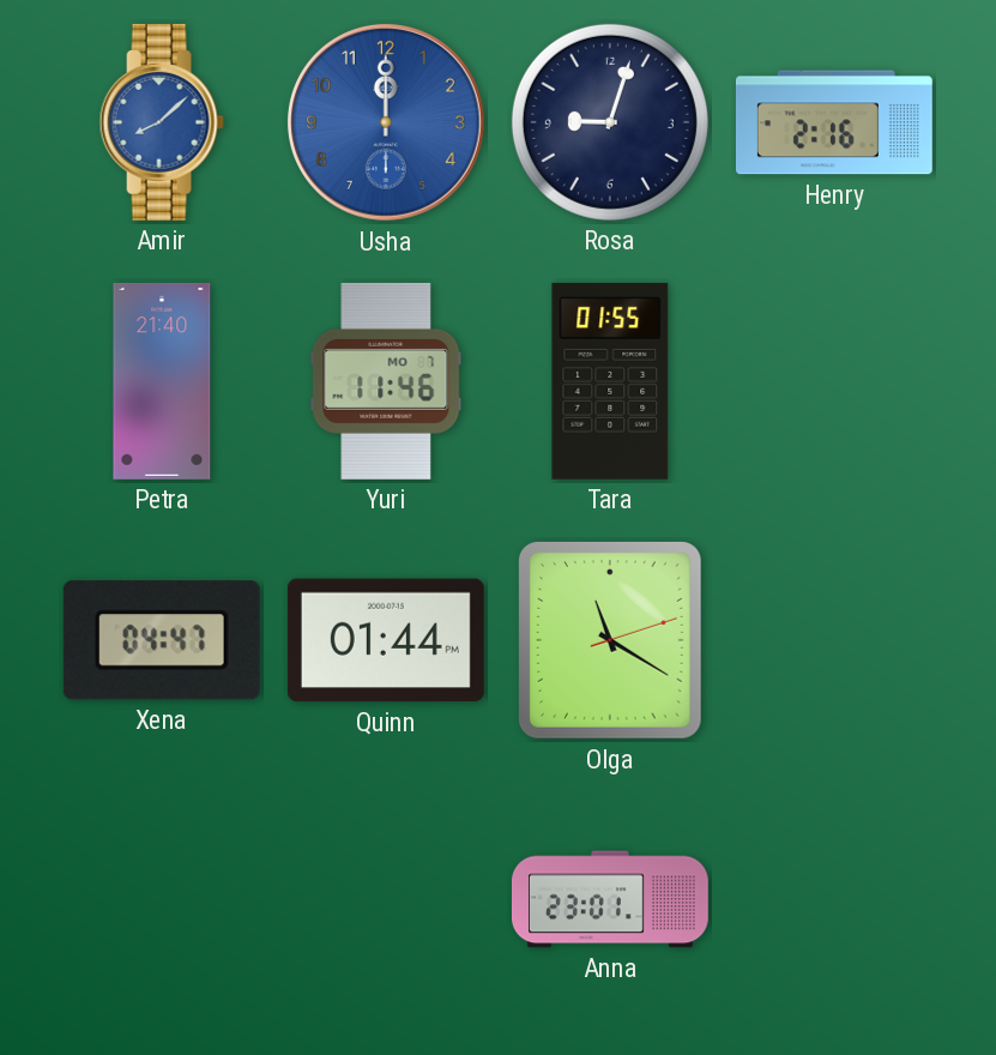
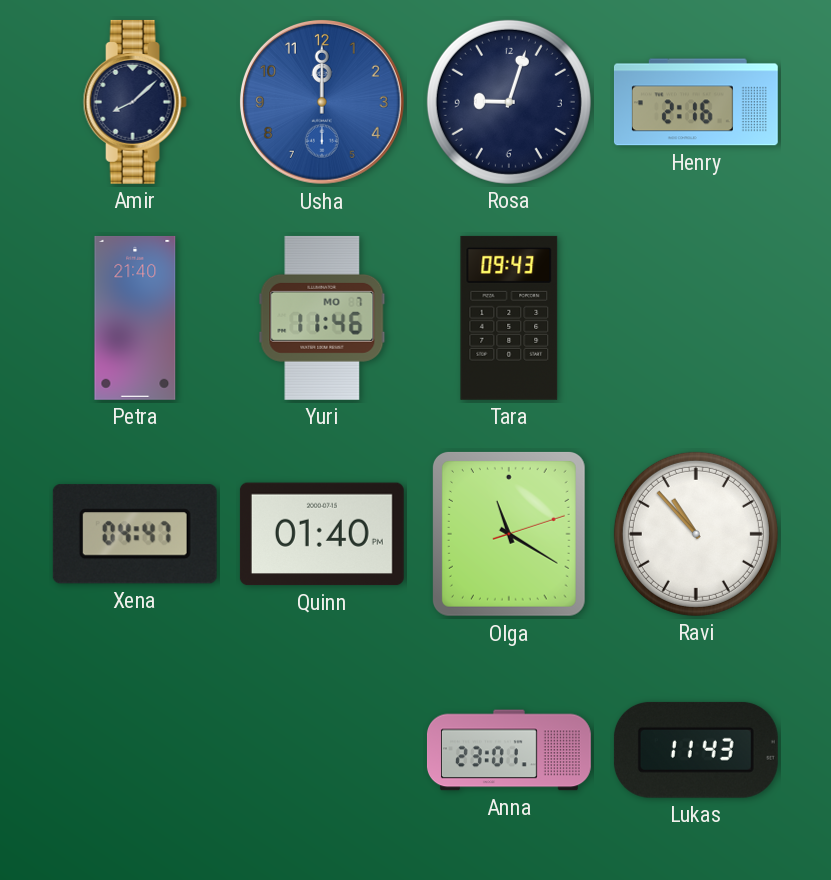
Amir dial: blue -> navy
Tara: 01:55 -> 09:43
Quinn: 01:44 -> 01:40
Ravi: none -> 10:53
Lukas: none -> 11:43
